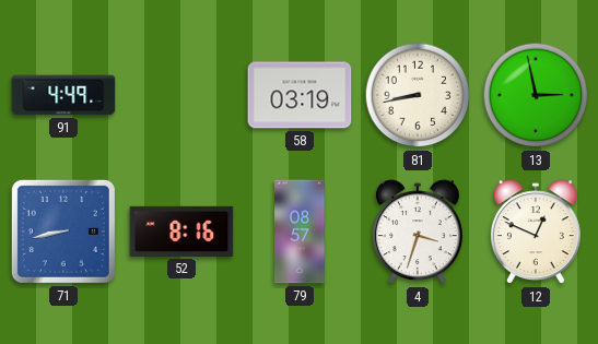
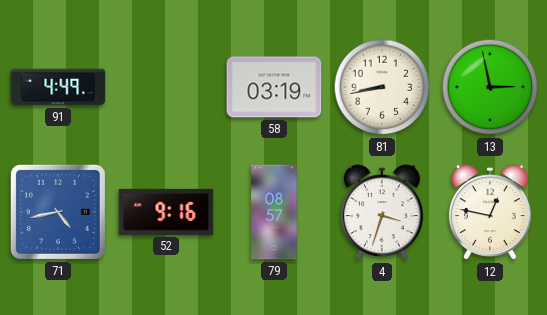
71: 8:43 -> 4:43
52: 8:16 -> 9:16
12: 12:49 -> 12:47
